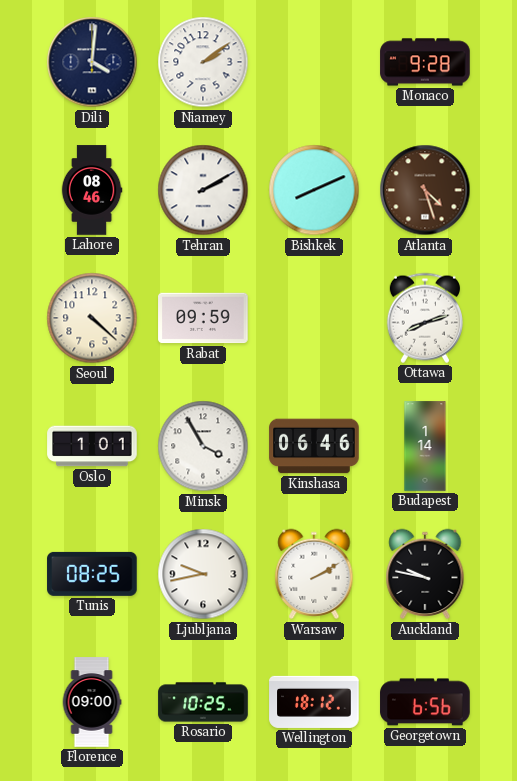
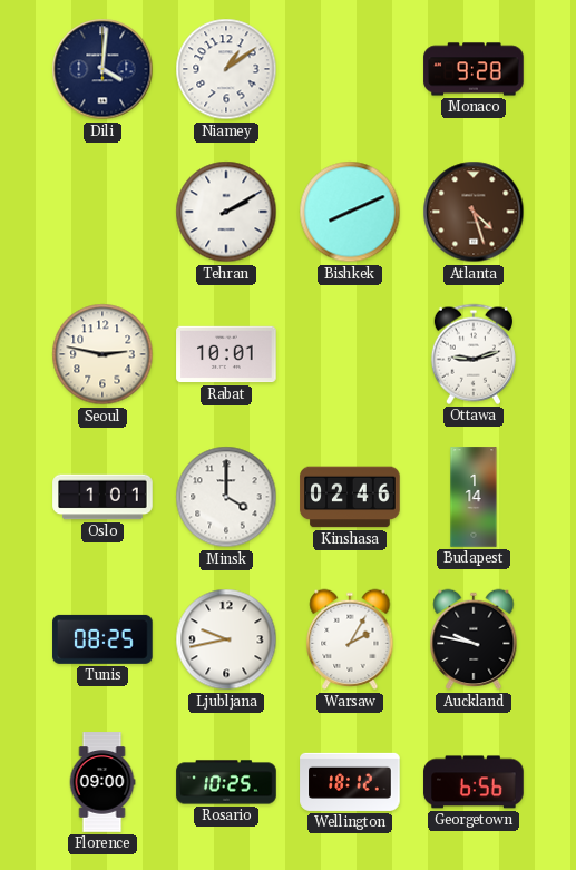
Niamey: 2:09 -> 1:09
Lahore: 08:46 -> none
Seoul: 4:22 -> 2:47
Rabat: 09:59 -> 10:01
Ottawa: 8:12 -> 9:12
Minsk: 3:55 -> 4:00
Kinshasa: 06:46 -> 02:46
Warsaw: 2:10 -> 2:05
